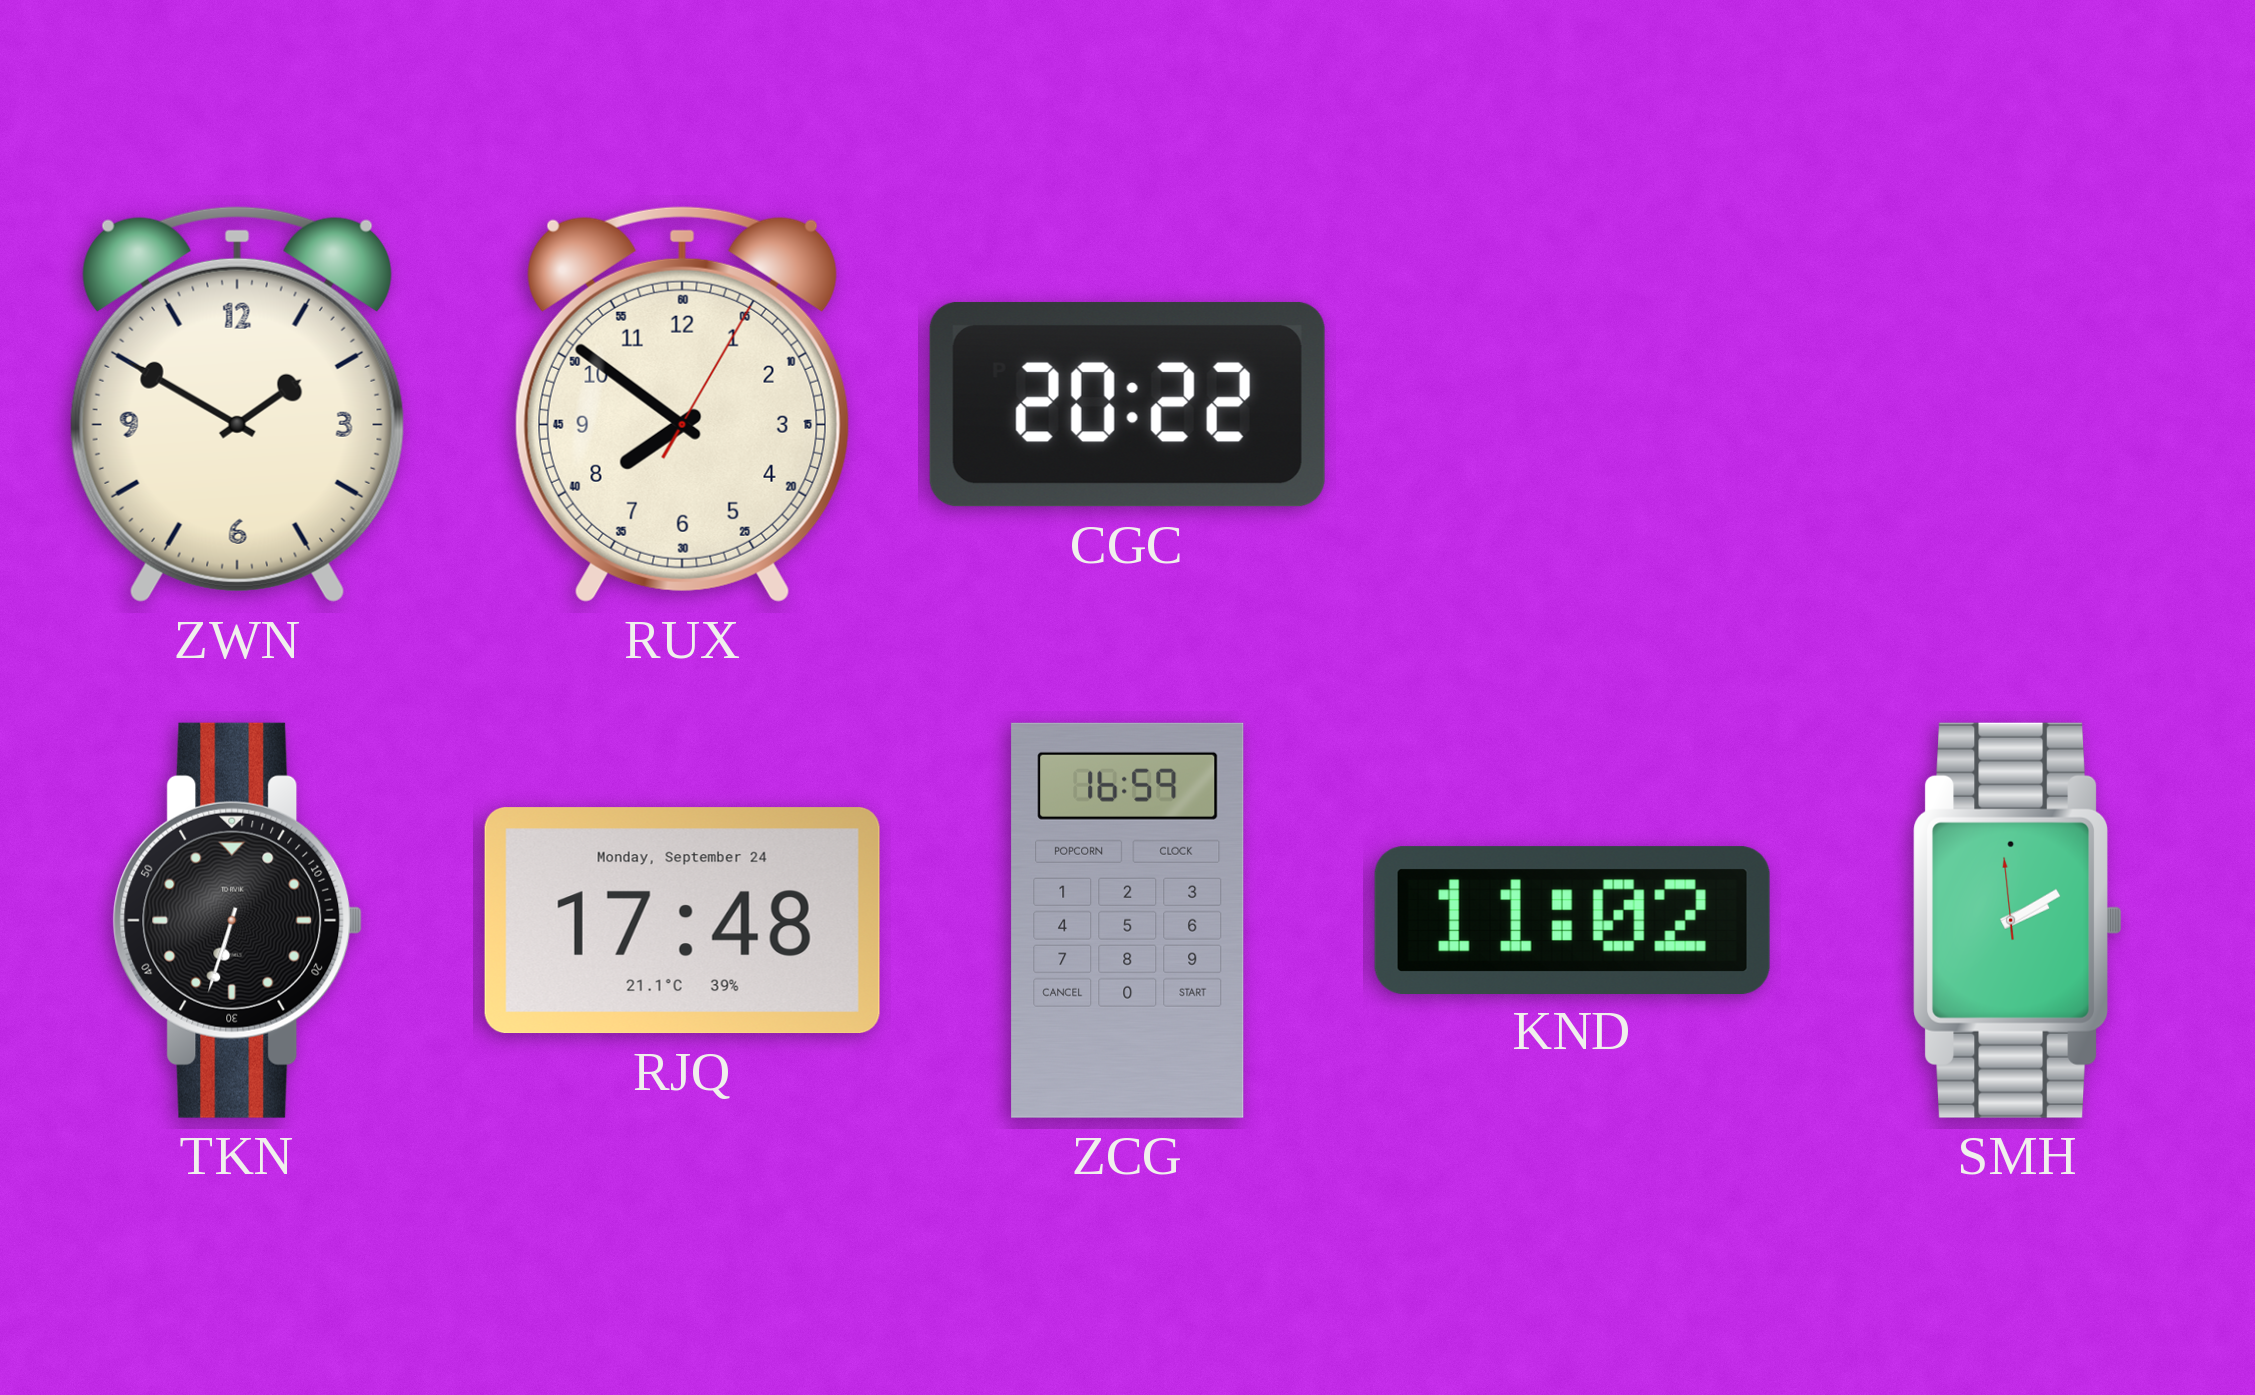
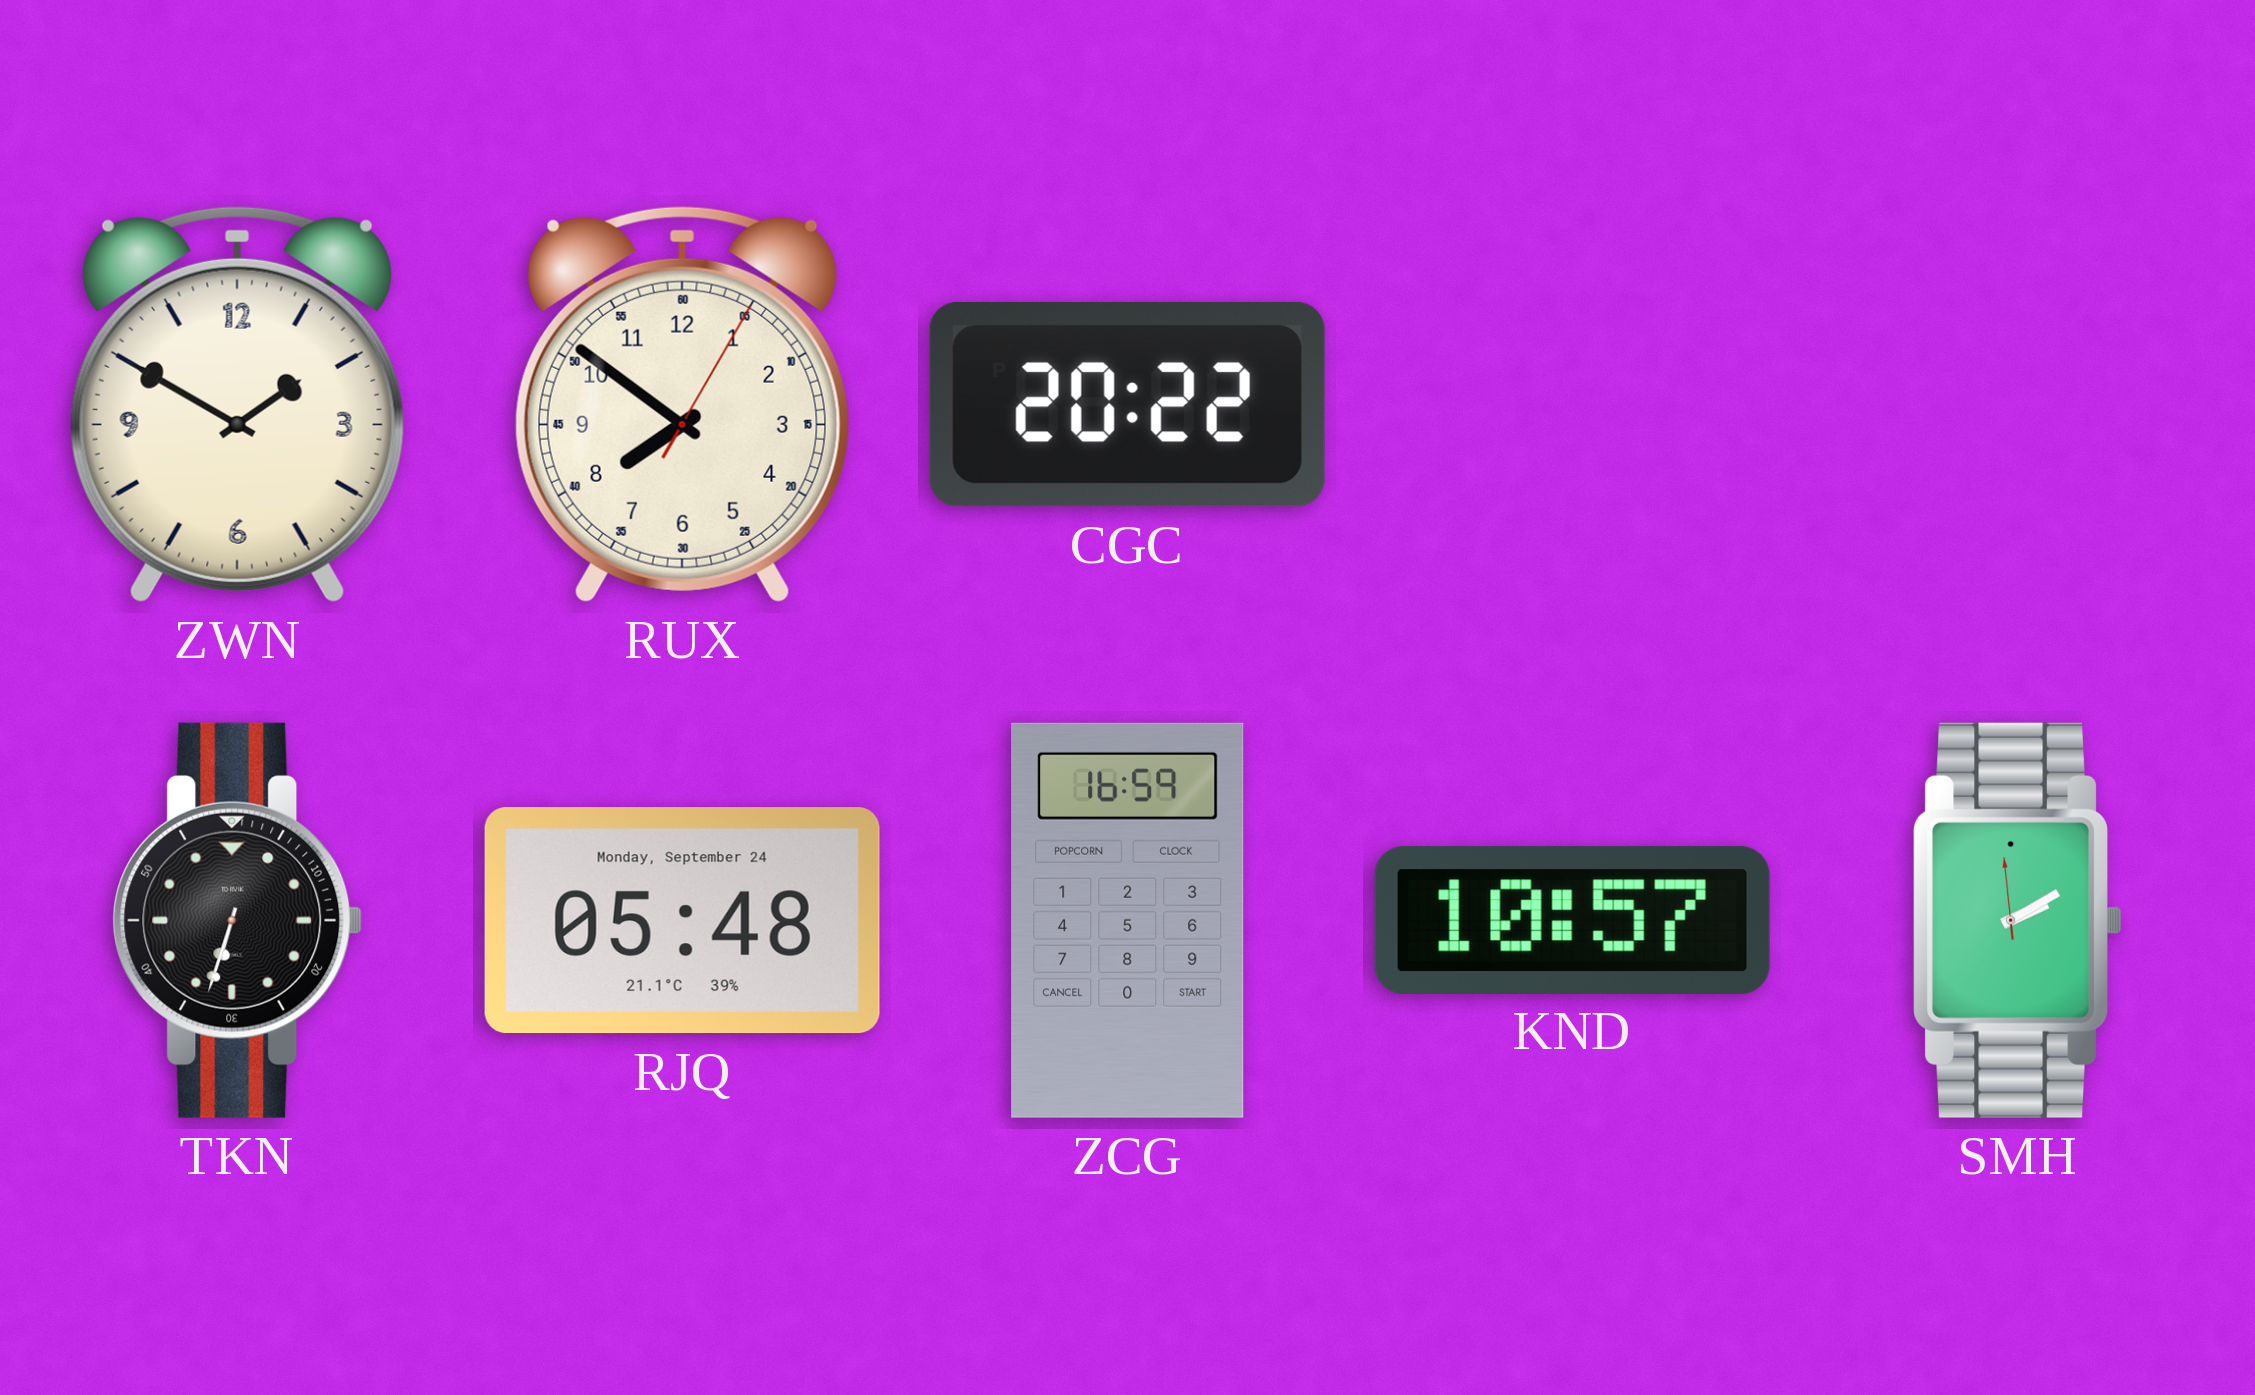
RJQ: 17:48 -> 05:48
KND: 11:02 -> 10:57
